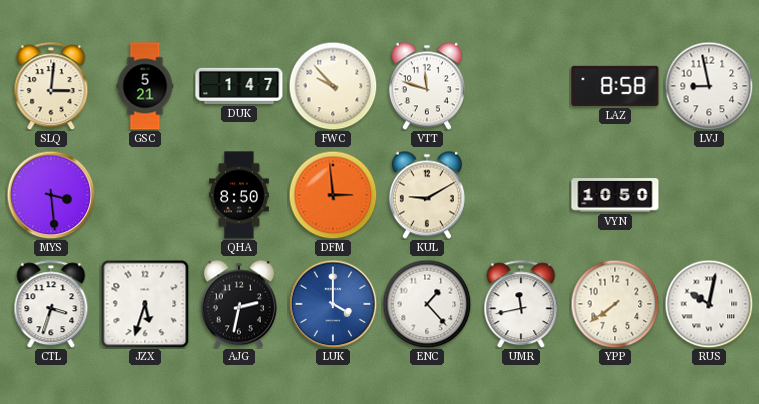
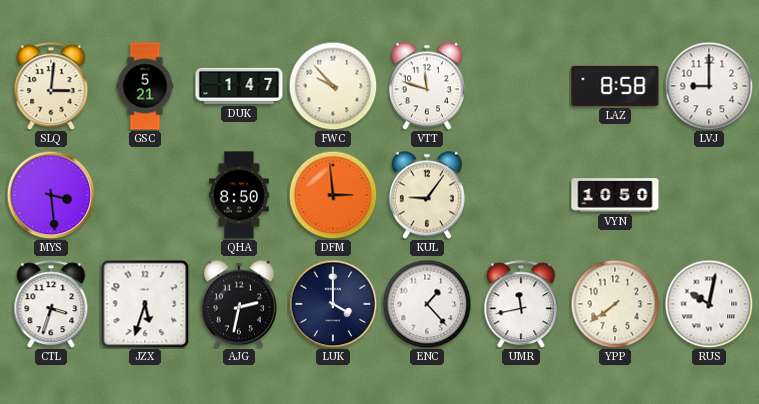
LVJ: 8:58 -> 9:00
KUL: 9:10 -> 9:06
LUK dial: blue -> navy
